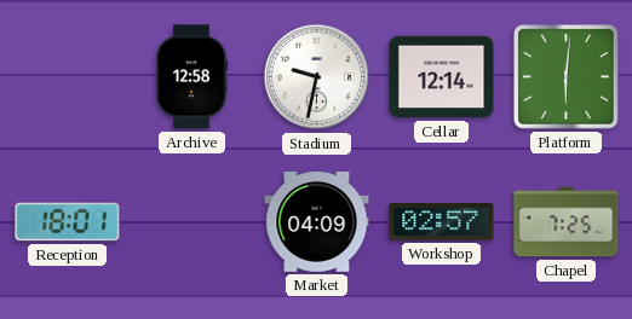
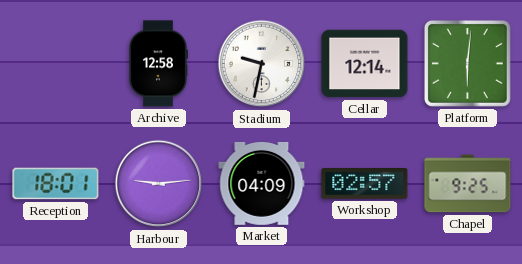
Harbour: none -> 9:14
Chapel: 7:25 -> 9:25
